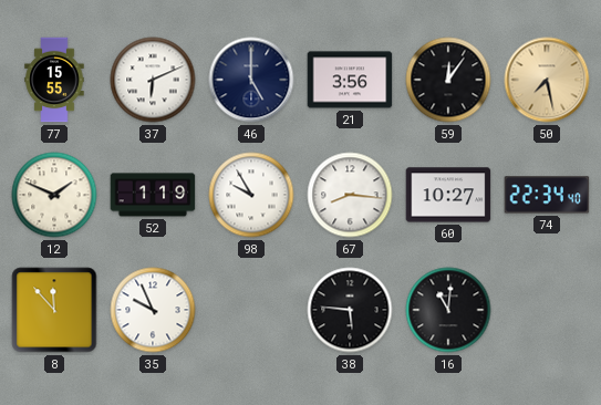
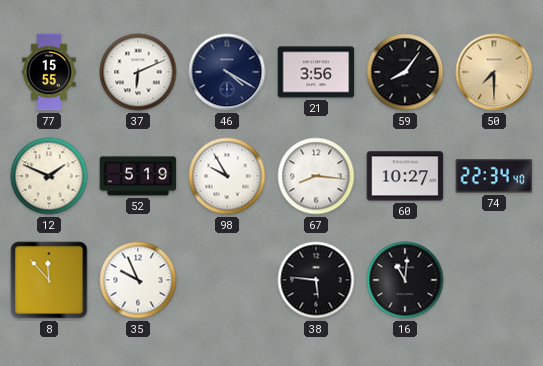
46: 5:00 -> 4:20
59: 12:06 -> 8:06
50: 7:28 -> 7:30
52: 1:19 -> 5:19
